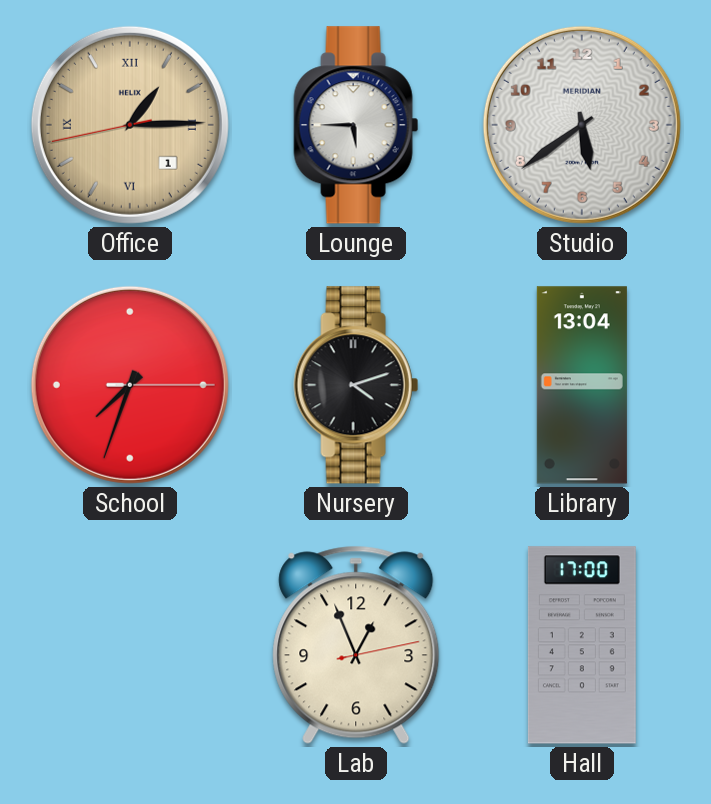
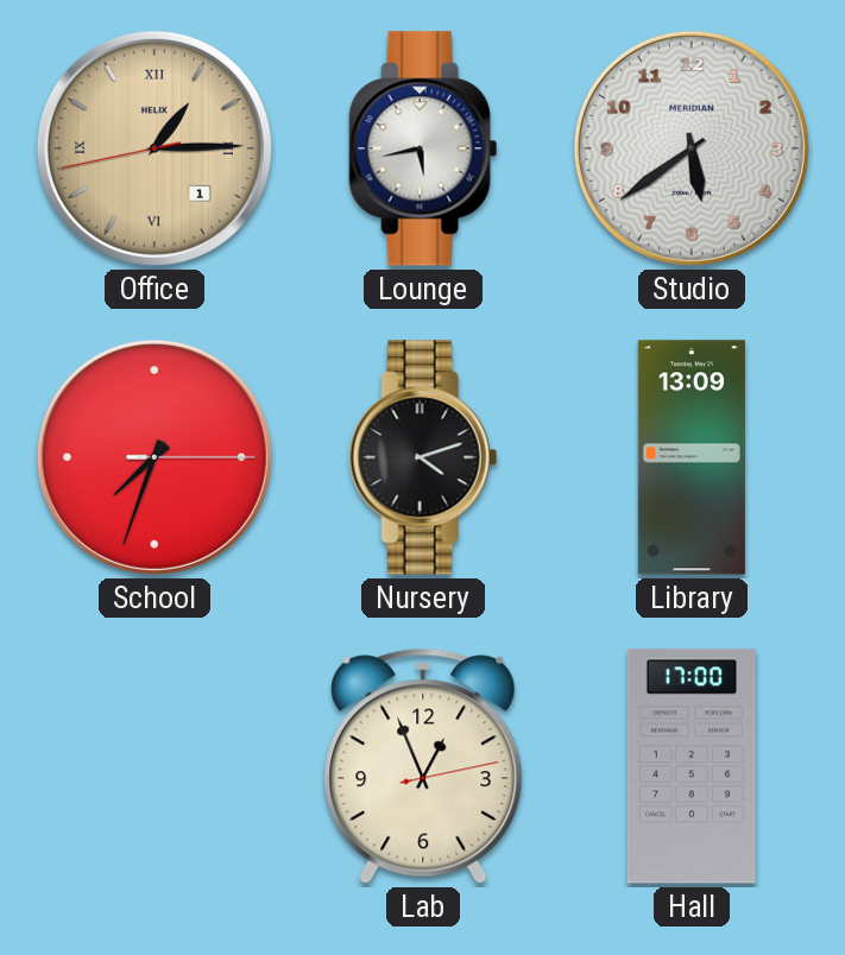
Lounge: 5:45 -> 5:43
Library: 13:04 -> 13:09
